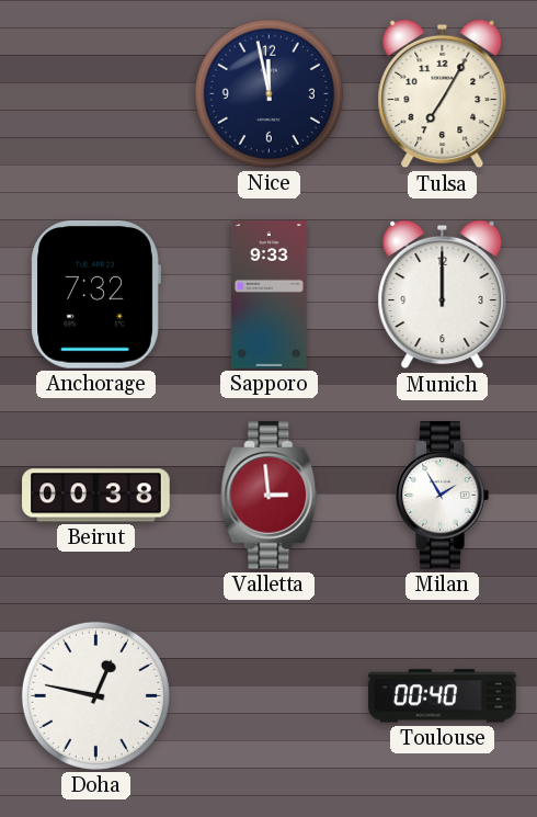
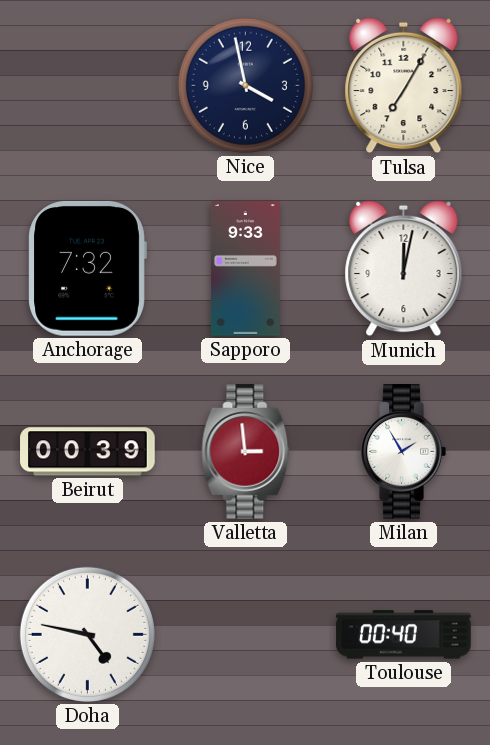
Nice: 11:58 -> 3:58
Munich: 12:00 -> 12:02
Beirut: 00:38 -> 00:39
Doha: 12:47 -> 4:47
